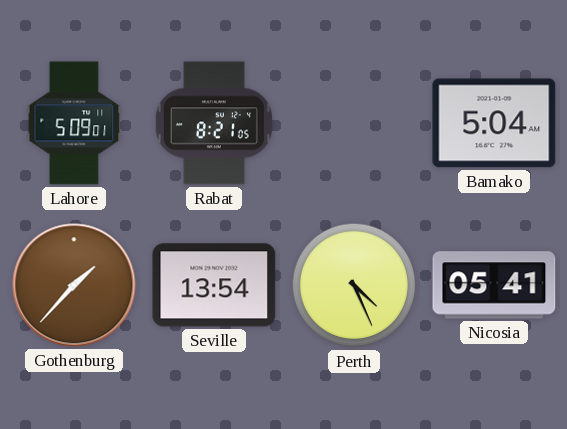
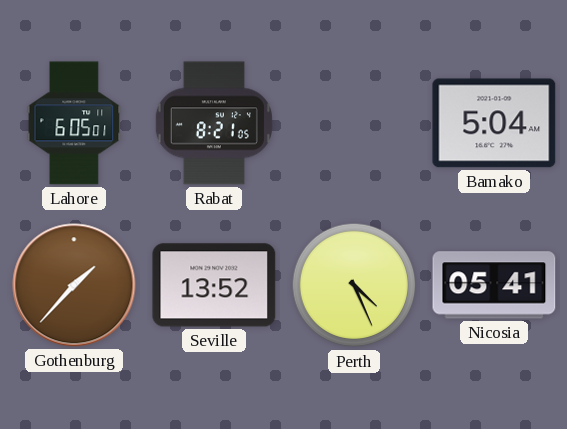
Lahore: 5:09 -> 6:05
Seville: 13:54 -> 13:52
